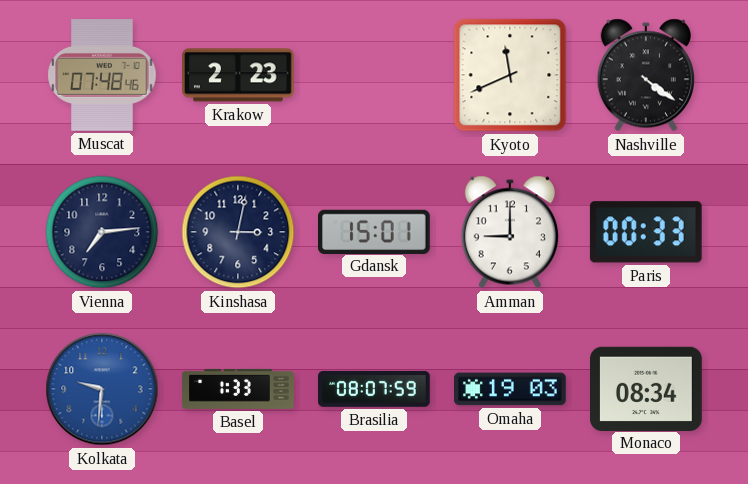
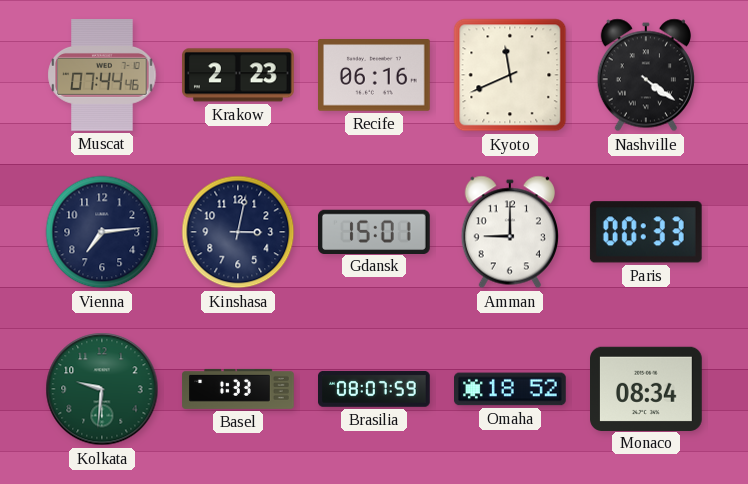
Muscat: 07:48 -> 07:44
Recife: none -> 06:16
Kolkata dial: blue -> green
Omaha: 19:03 -> 18:52
